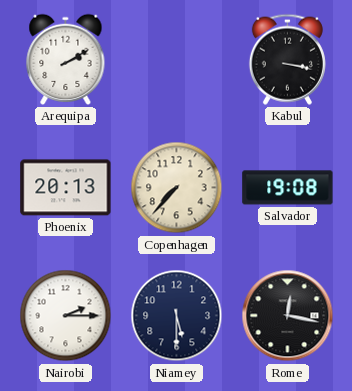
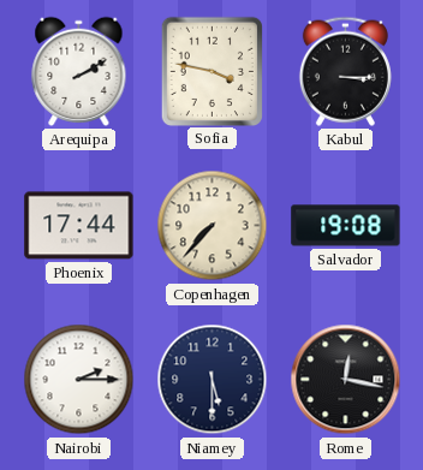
Sofia: none -> 3:47
Kabul: 3:17 -> 3:15
Phoenix: 20:13 -> 17:44
